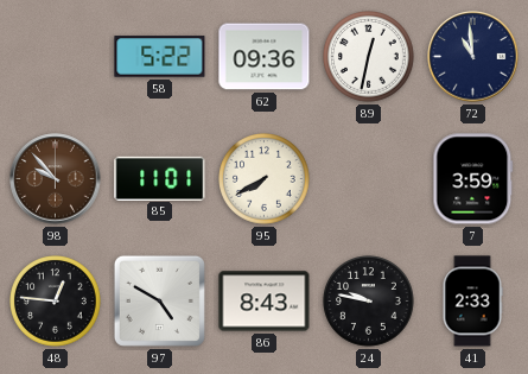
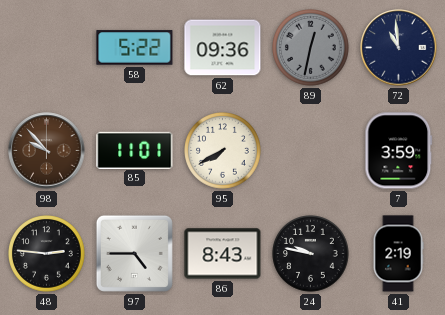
89 dial: white -> grey
48: 12:46 -> 2:46
97: 4:50 -> 4:45
41: 2:33 -> 2:19
